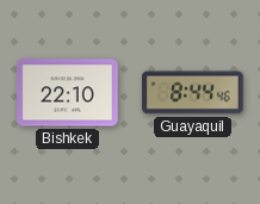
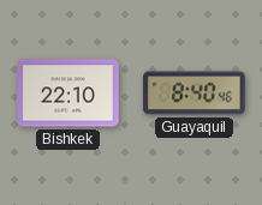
Guayaquil: 8:44 -> 8:40
